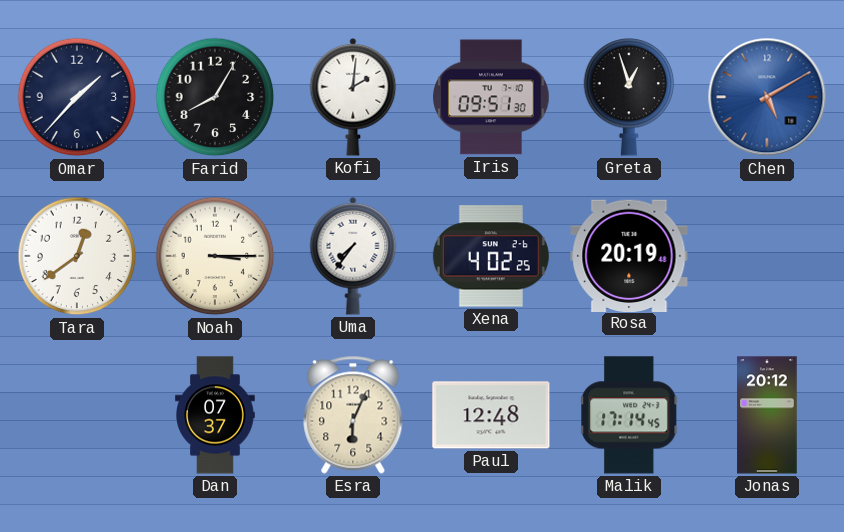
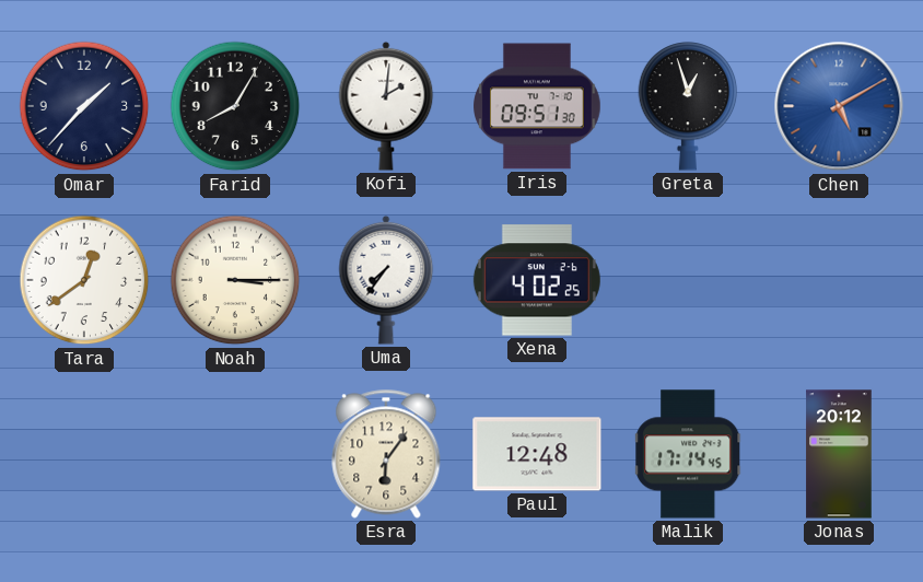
Rosa: 20:19 -> none
Dan: 07:37 -> none
Esra: 6:04 -> 6:06
